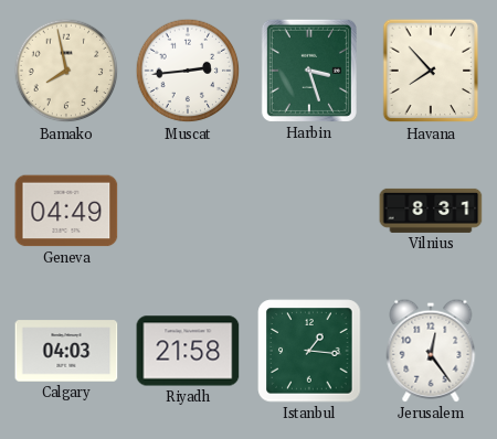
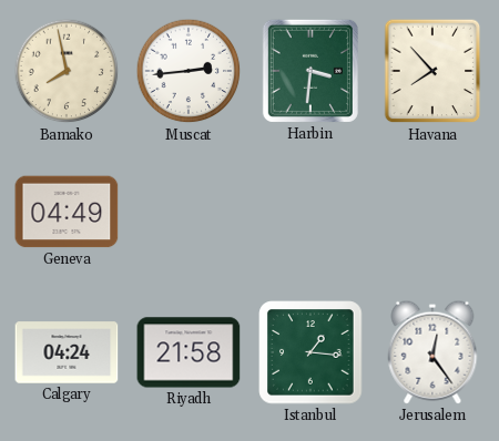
Harbin: 3:27 -> 3:31
Vilnius: 8:31 -> none
Calgary: 04:03 -> 04:24
